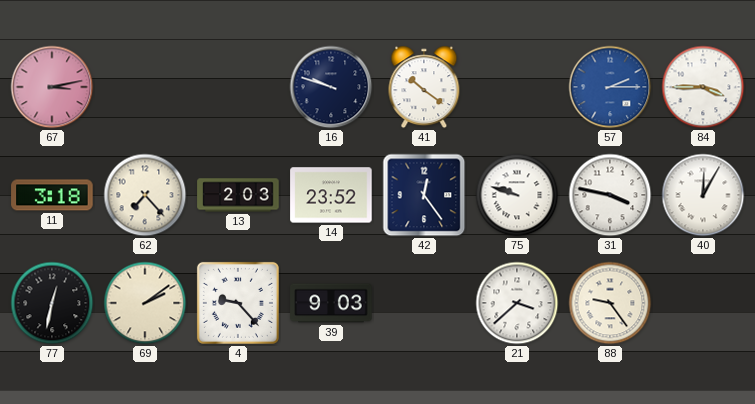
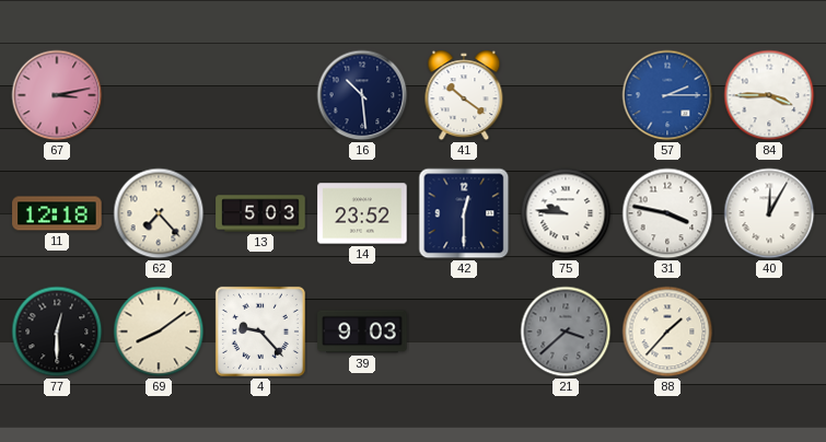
16: 9:48 -> 10:29
11: 3:18 -> 12:18
13: 2:03 -> 5:03
42: 12:24 -> 12:30
75: 9:48 -> 9:46
77: 12:32 -> 12:30
69: 2:09 -> 8:09
21 dial: white -> grey
88: 9:24 -> 1:37
